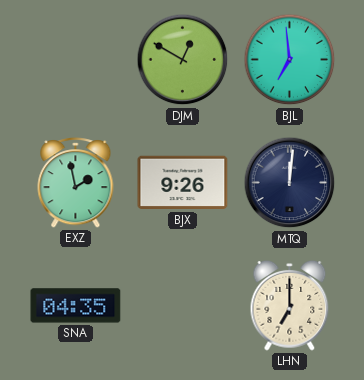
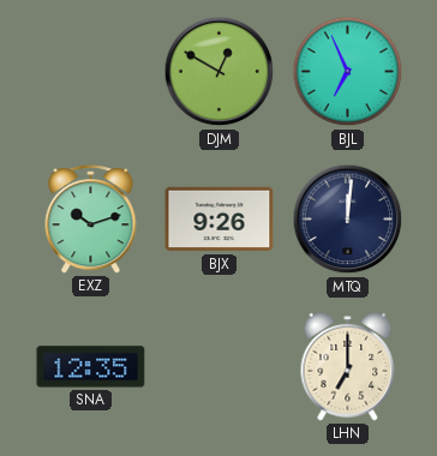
BJL: 6:59 -> 6:56
EXZ: 1:58 -> 10:12
SNA: 04:35 -> 12:35
